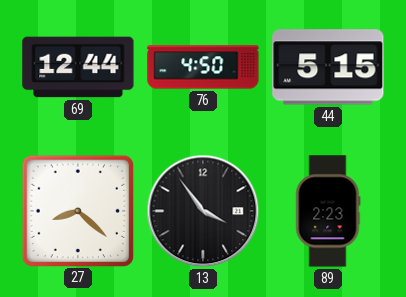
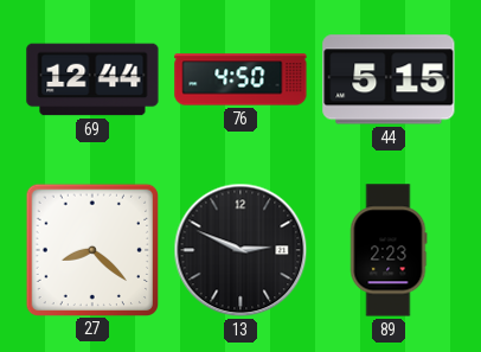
13: 3:54 -> 2:49
